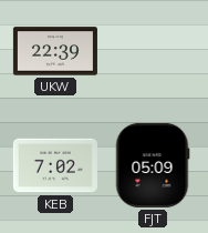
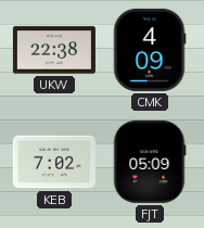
UKW: 22:39 -> 22:38
CMK: none -> 4:09
